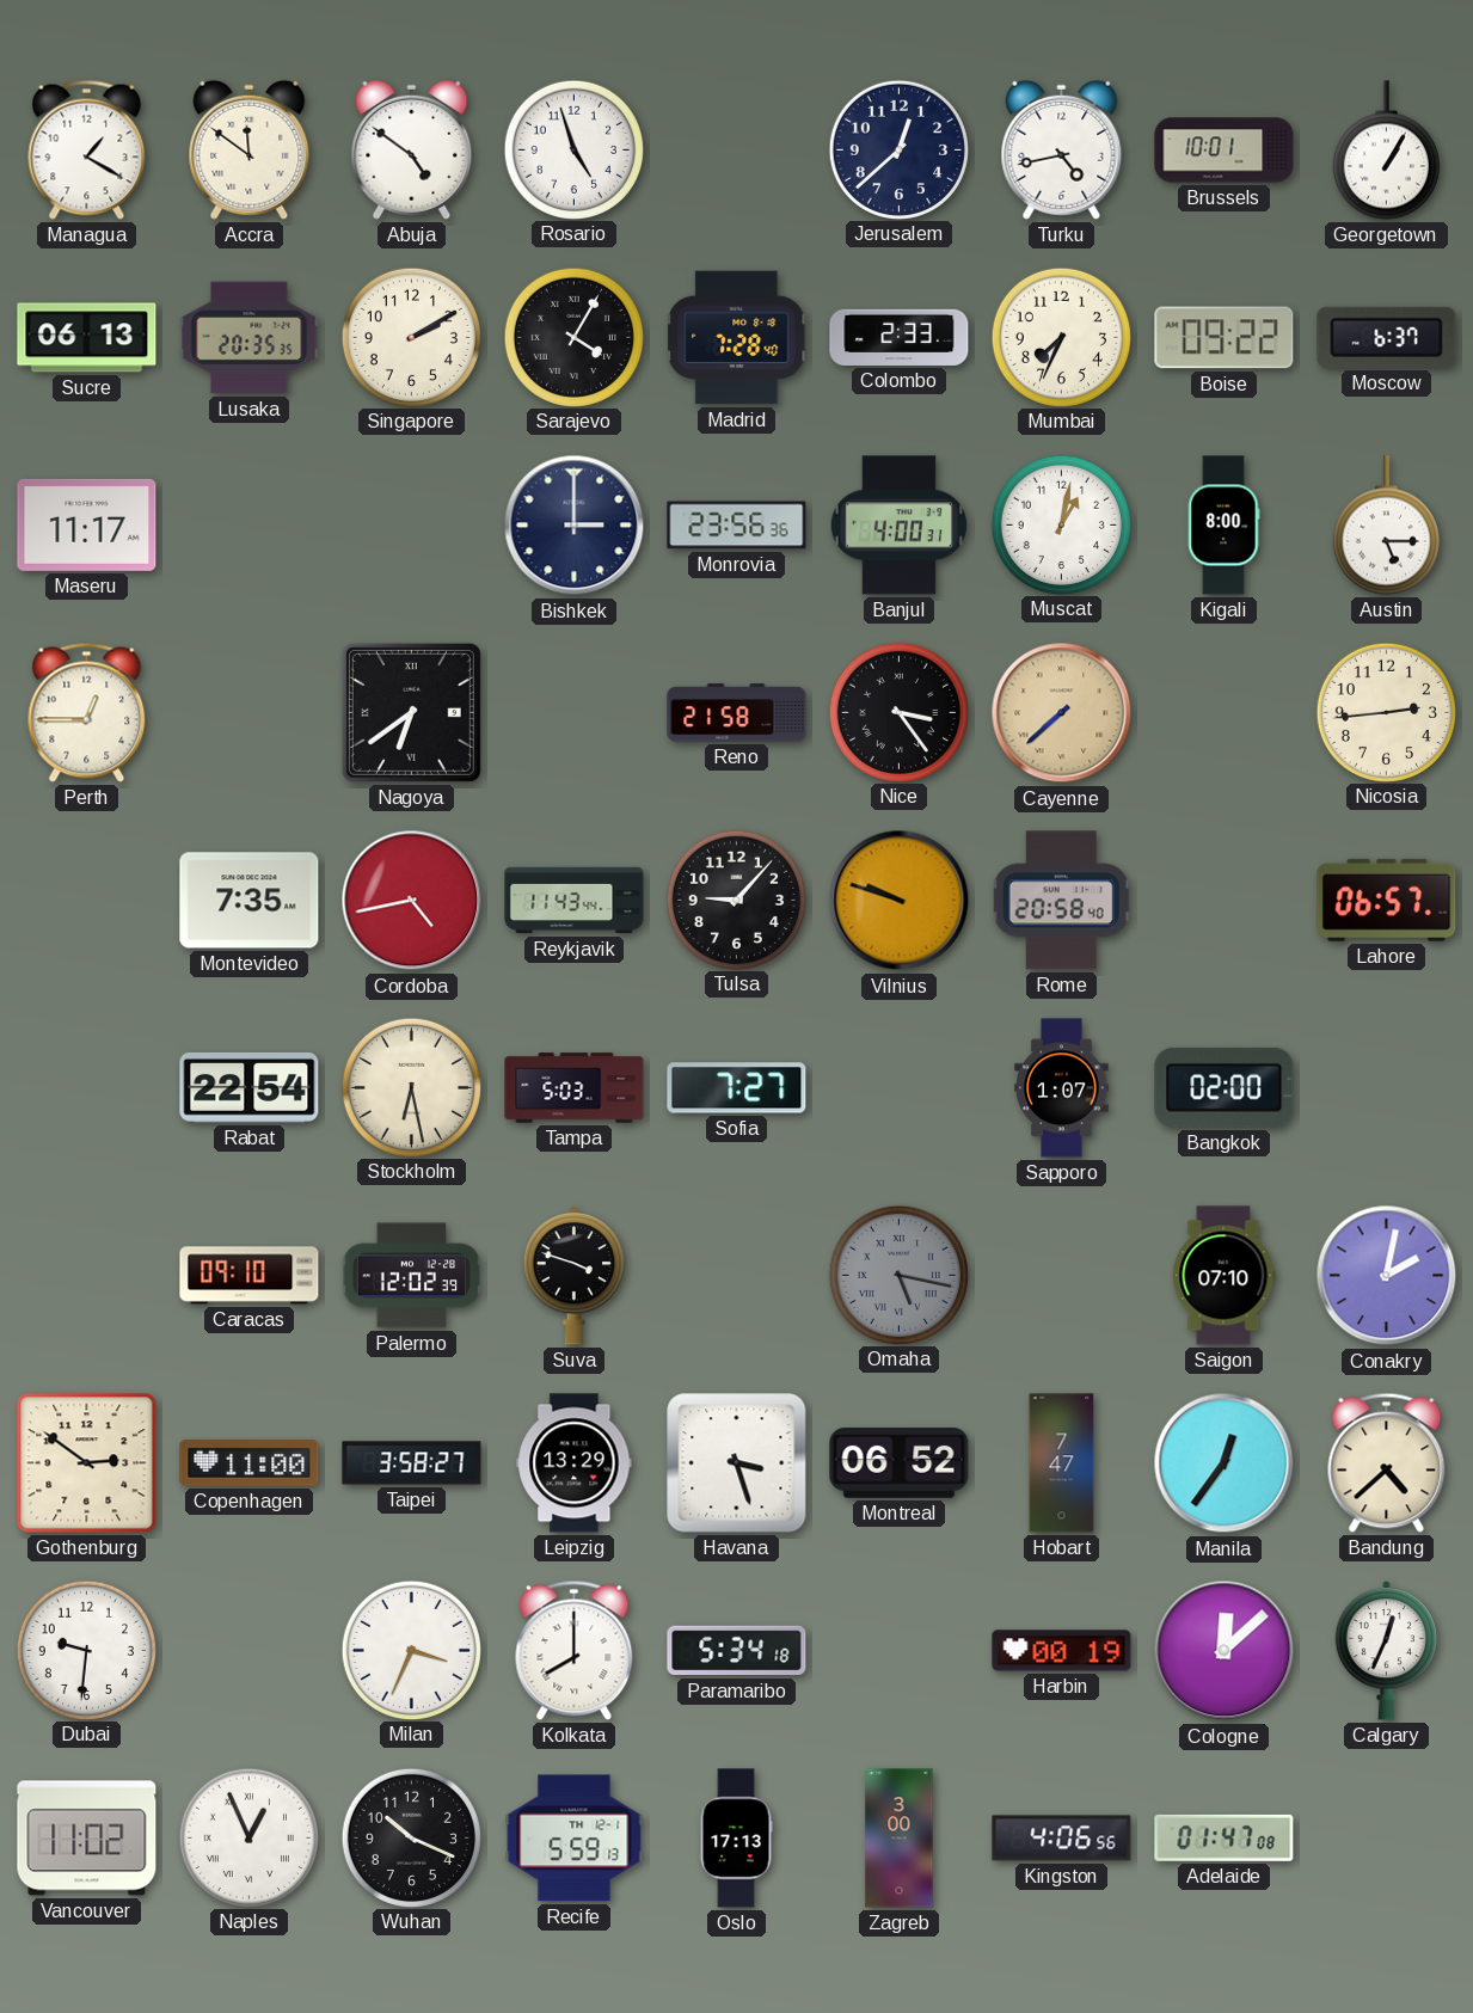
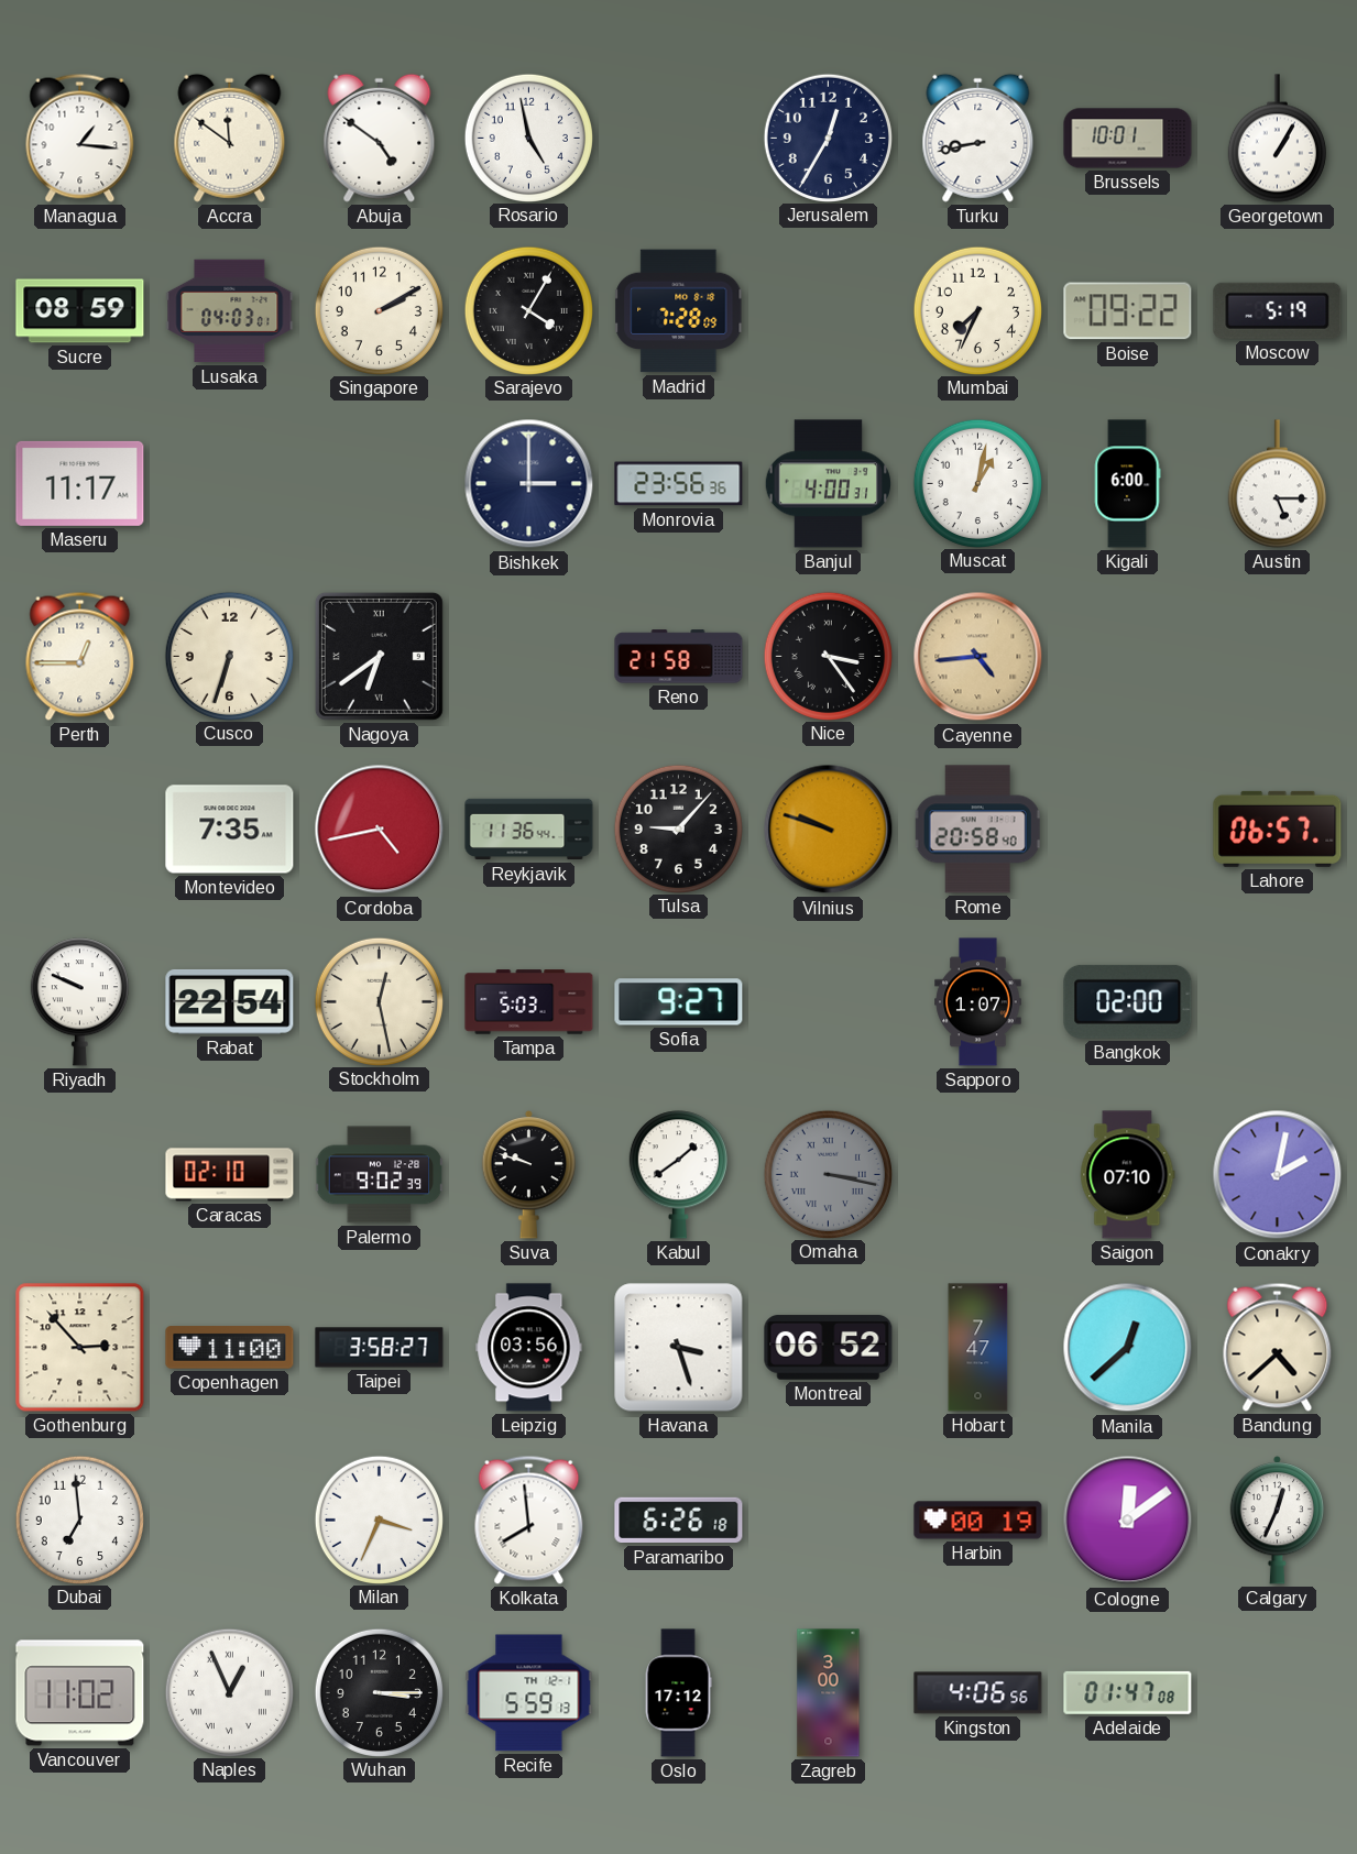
Managua: 1:20 -> 1:16
Rosario: 4:57 -> 4:58
Jerusalem: 12:38 -> 12:35
Turku: 4:43 -> 8:43
Sucre: 06:13 -> 08:59
Lusaka: 20:35 -> 04:03
Madrid: 7:28:40 -> 7:28:09
Colombo: 2:33 -> none
Moscow: 6:37 -> 5:19
Kigali: 8:00 -> 6:00
Cusco: none -> 6:33
Cayenne: 7:38 -> 4:44
Nicosia: 2:44 -> none
Reykjavik: 11:43 -> 11:36
Riyadh: none -> 9:49
Stockholm: 6:28 -> 12:28
Sofia: 7:27 -> 9:27
Caracas: 09:10 -> 02:10
Palermo: 12:02 -> 9:02
Suva: 3:48 -> 9:48
Kabul: none -> 1:39
Omaha: 5:17 -> 3:17
Gothenburg: 2:51 -> 2:53
Leipzig: 13:29 -> 03:56
Manila: 12:36 -> 12:38
Dubai: 9:31 -> 6:59
Kolkata: 8:00 -> 7:59
Paramaribo: 5:34 -> 6:26
Cologne: 12:08 -> 12:09
Wuhan: 10:19 -> 3:15
Oslo: 17:13 -> 17:12
